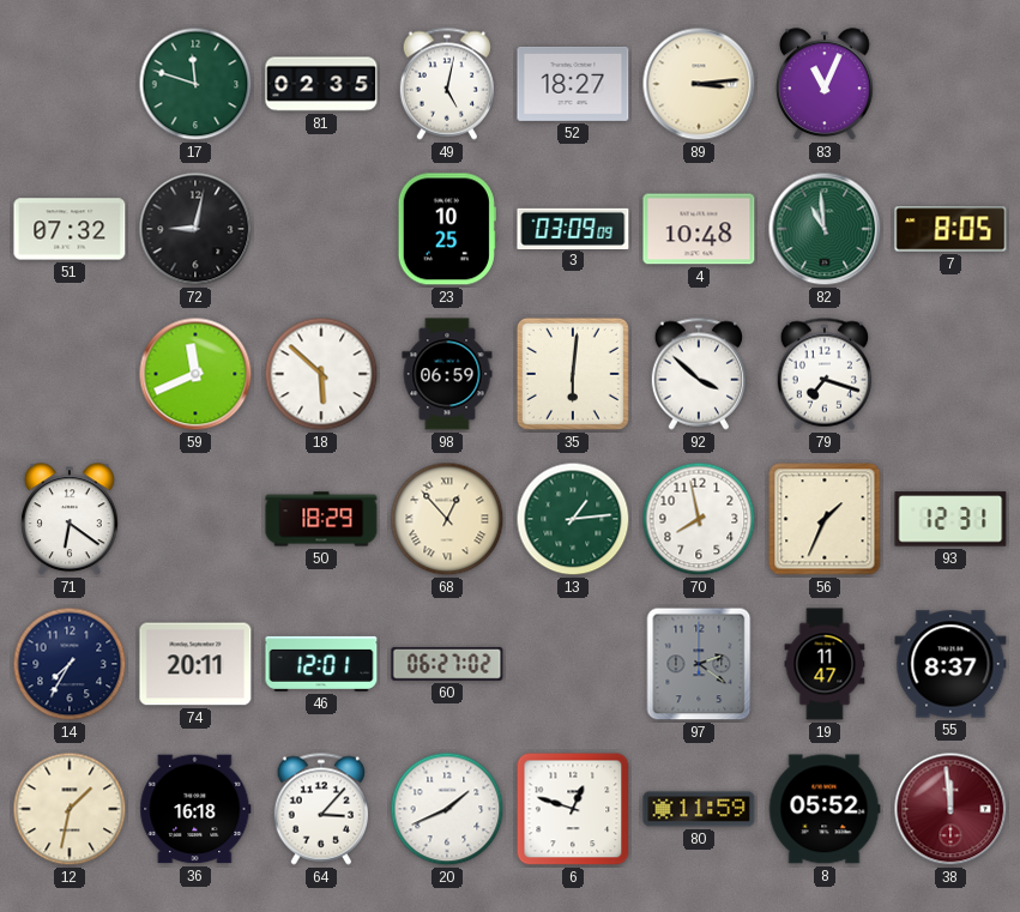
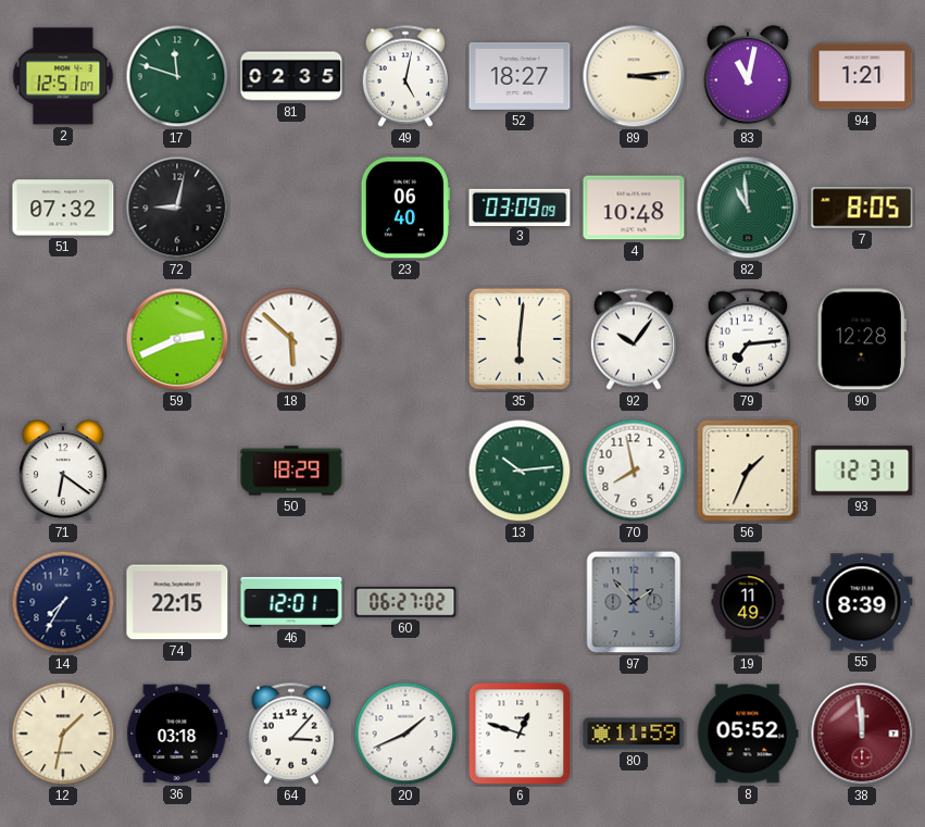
2: none -> 12:51
83: 11:04 -> 11:02
94: none -> 1:21
23: 10:25 -> 06:40
59: 11:41 -> 2:41
98: 06:59 -> none
92: 3:52 -> 10:06
79: 7:18 -> 7:14
90: none -> 12:28
68: 12:53 -> none
13: 1:14 -> 10:14
74: 20:11 -> 22:15
97: 2:21 -> 1:53
19: 11:47 -> 11:49
55: 8:37 -> 8:39
36: 16:18 -> 03:18
